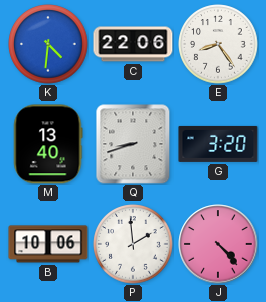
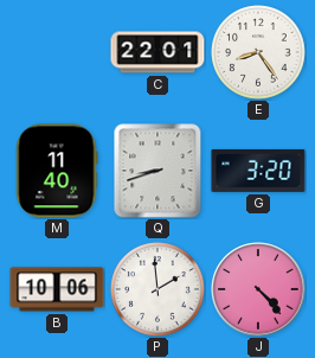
K: 4:31 -> none
C: 22:06 -> 22:01
M: 13:40 -> 11:40
